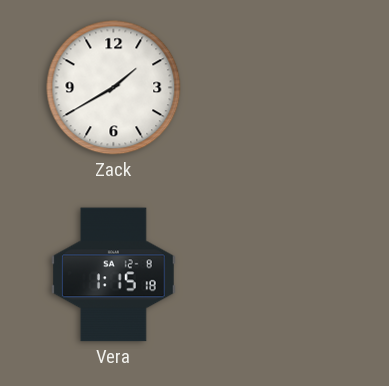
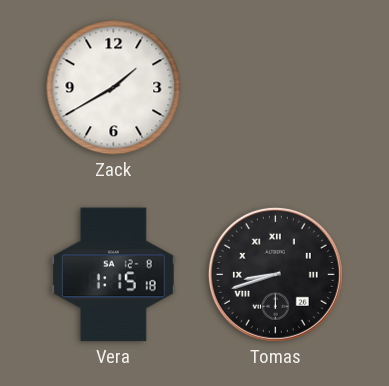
Tomas: none -> 8:42
